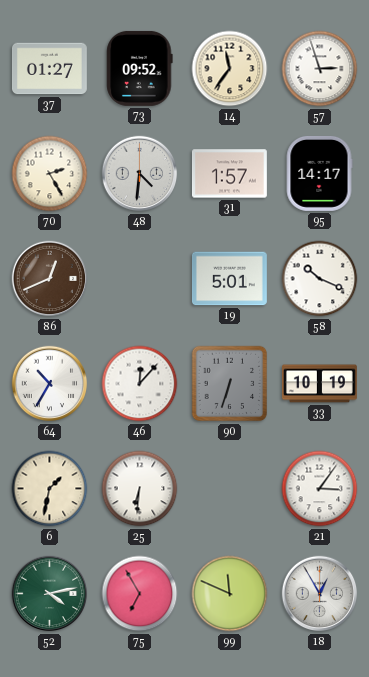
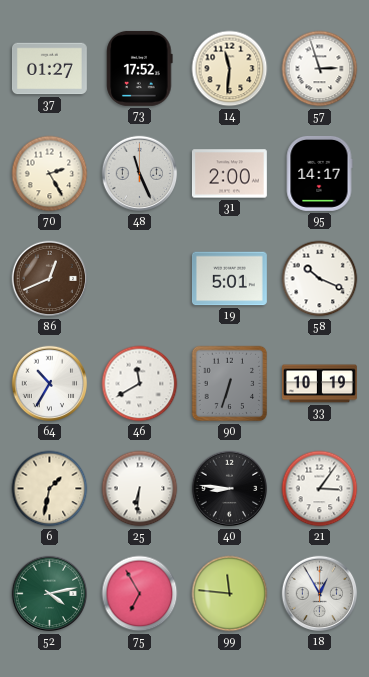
73: 09:52 -> 17:52
14: 11:36 -> 11:31
48: 4:31 -> 11:26
31: 1:57 -> 2:00
46: 12:07 -> 11:40
40: none -> 8:46
99: 11:49 -> 11:46
